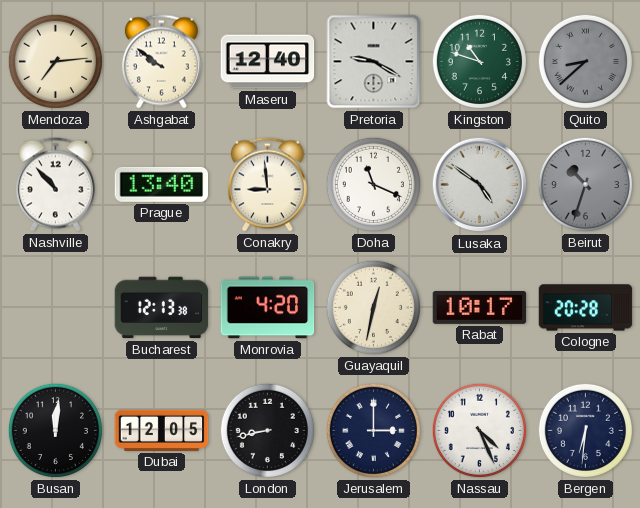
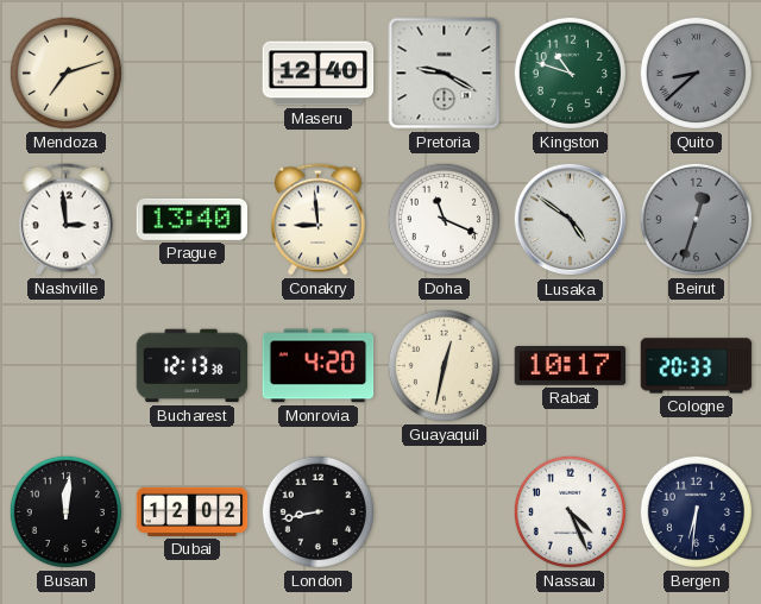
Mendoza: 7:14 -> 7:12
Ashgabat: 9:51 -> none
Nashville: 10:53 -> 2:59
Beirut: 10:33 -> 12:33
Cologne: 20:28 -> 20:33
Dubai: 12:05 -> 12:02
Jerusalem: 3:00 -> none
